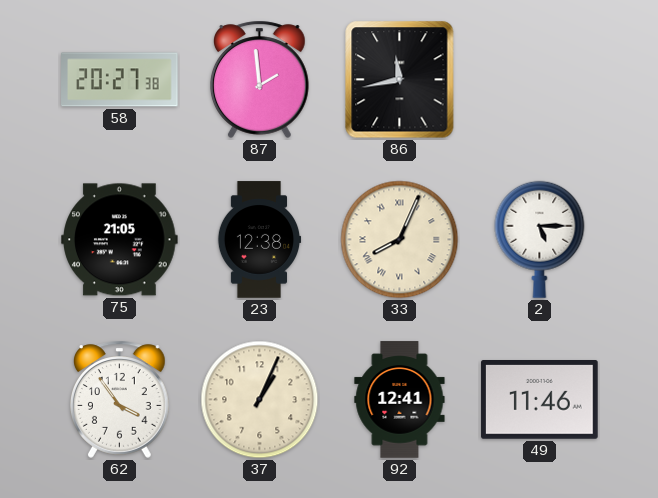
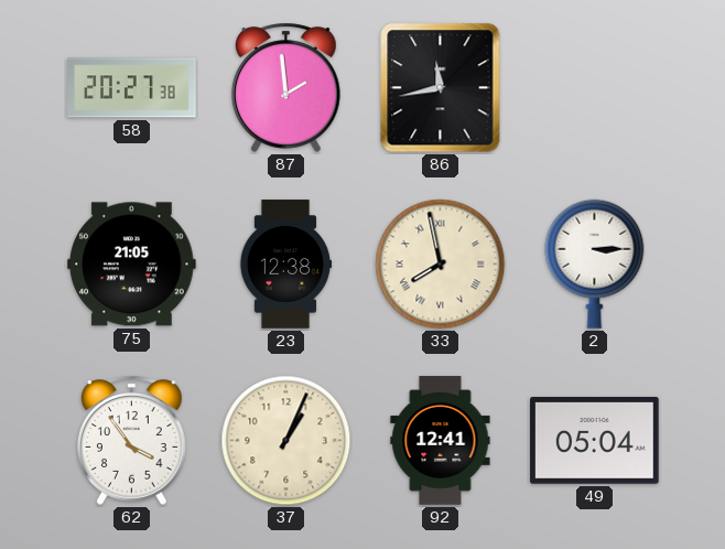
33: 8:04 -> 7:58
2: 5:15 -> 3:15
49: 11:46 -> 05:04
